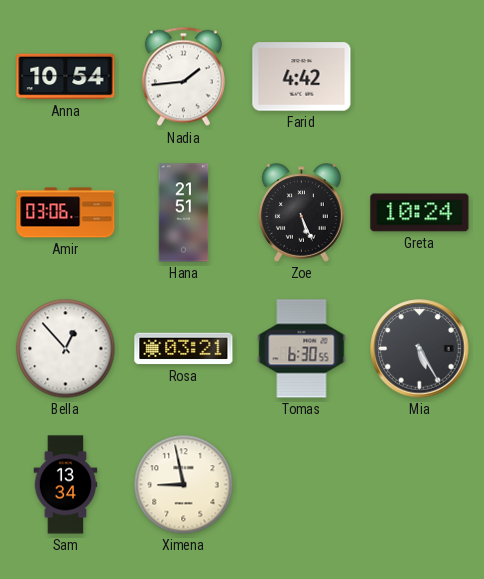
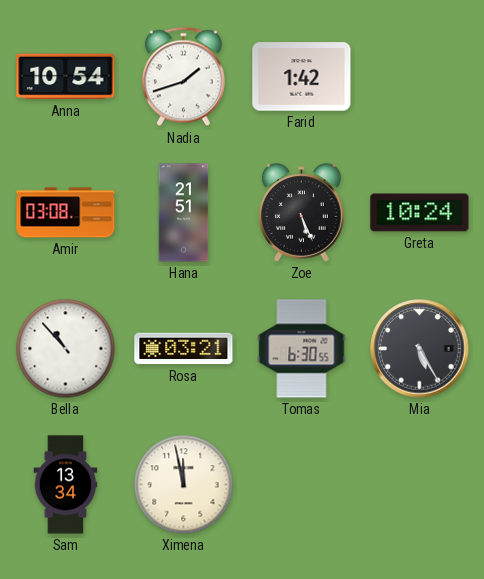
Nadia: 1:44 -> 1:42
Farid: 4:42 -> 1:42
Amir: 03:06 -> 03:08
Bella: 12:53 -> 10:53
Ximena: 8:58 -> 11:58
